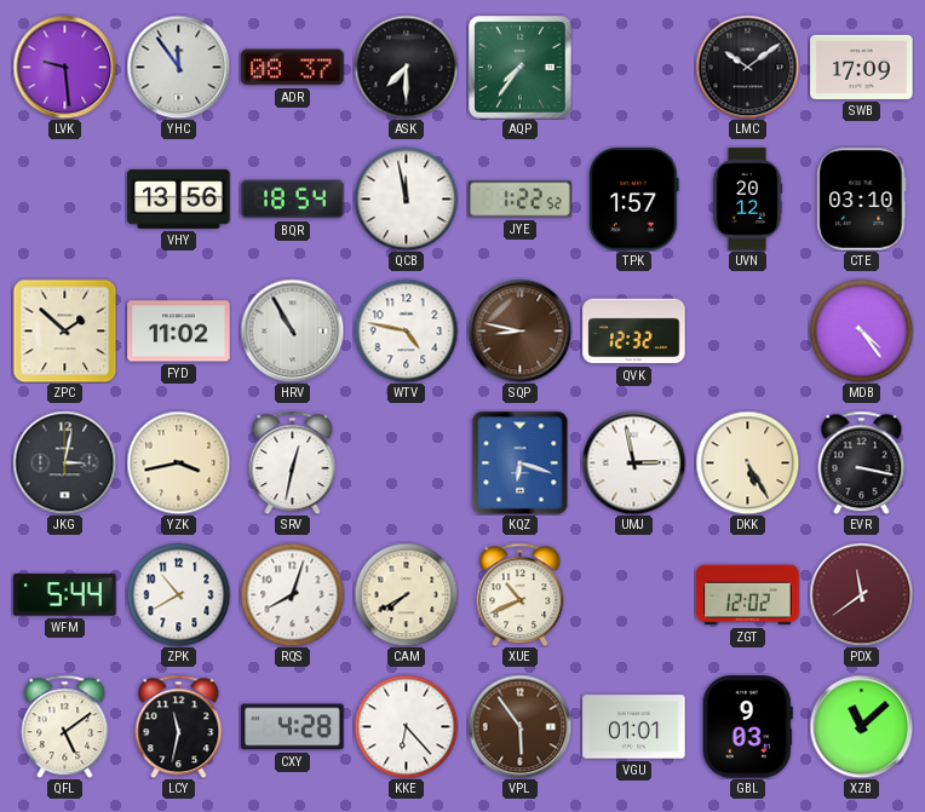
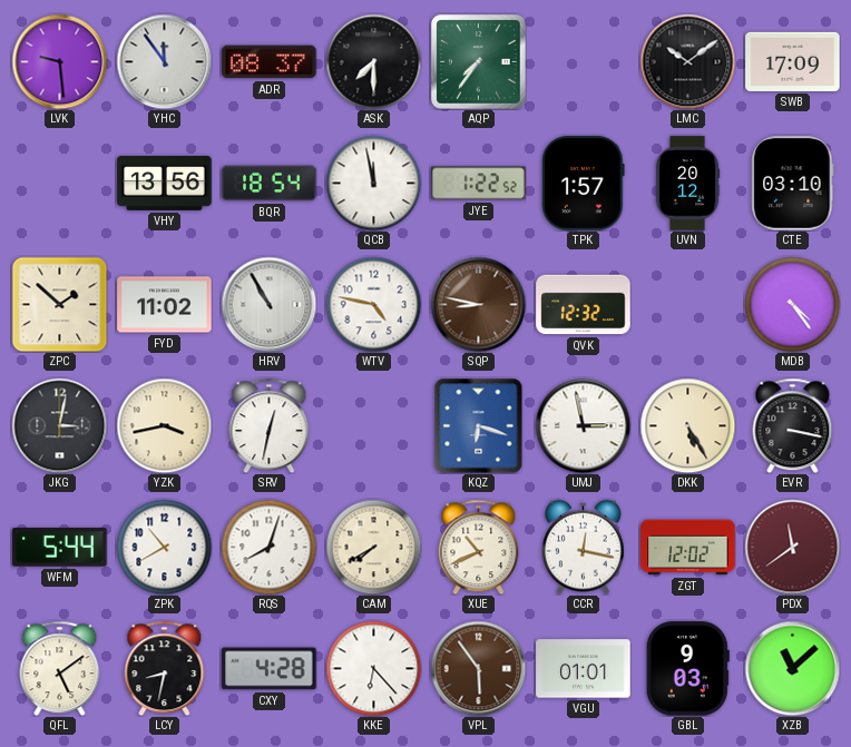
CCR: none -> 12:17
LCY: 11:32 -> 8:32
